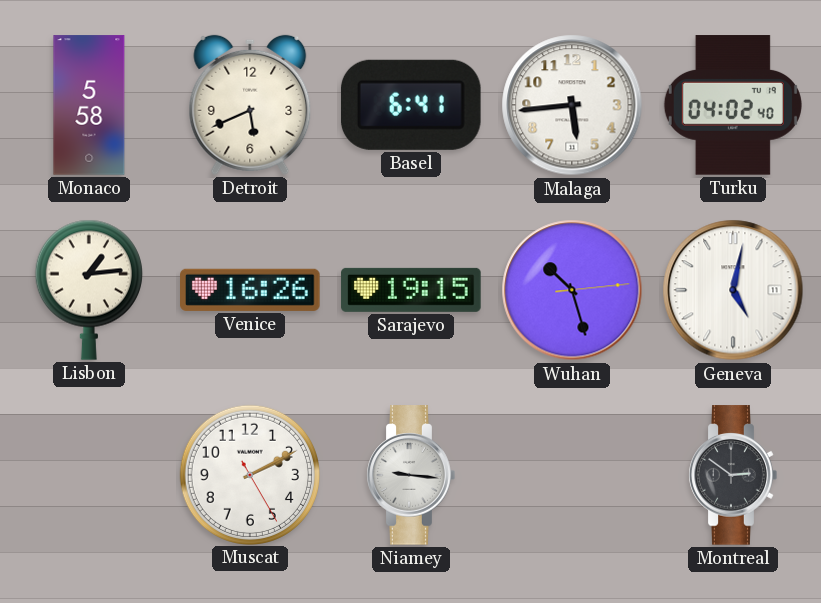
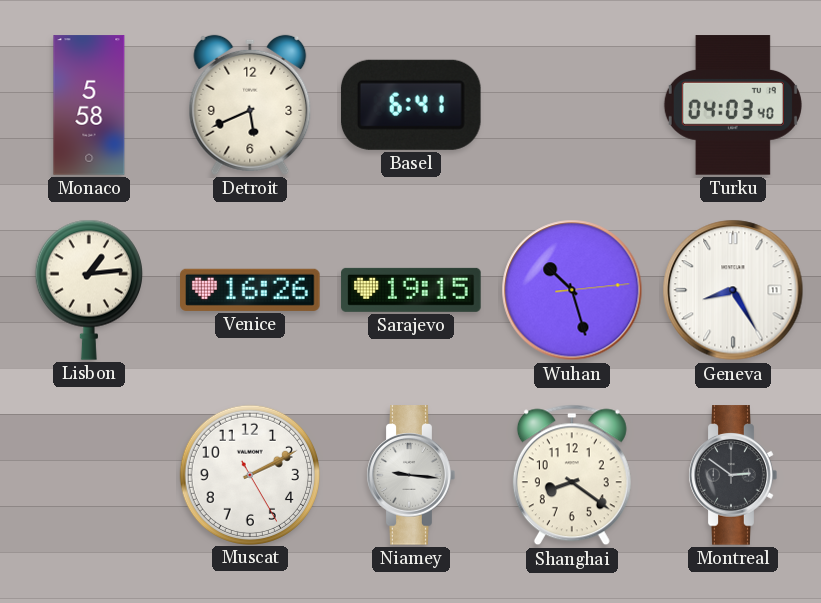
Malaga: 5:44 -> none
Turku: 04:02 -> 04:03
Geneva: 5:02 -> 8:25
Shanghai: none -> 8:21
